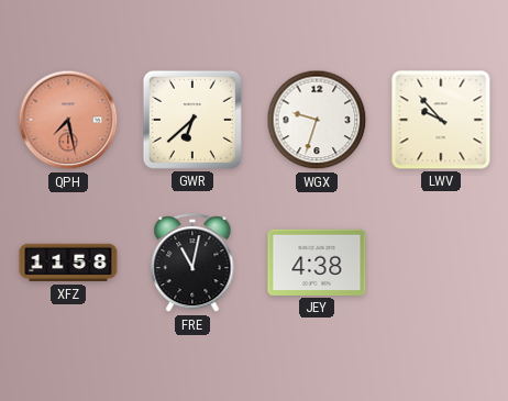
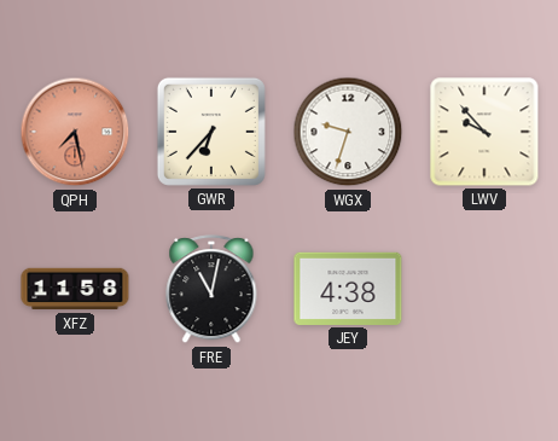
GWR: 6:38 -> 6:37
